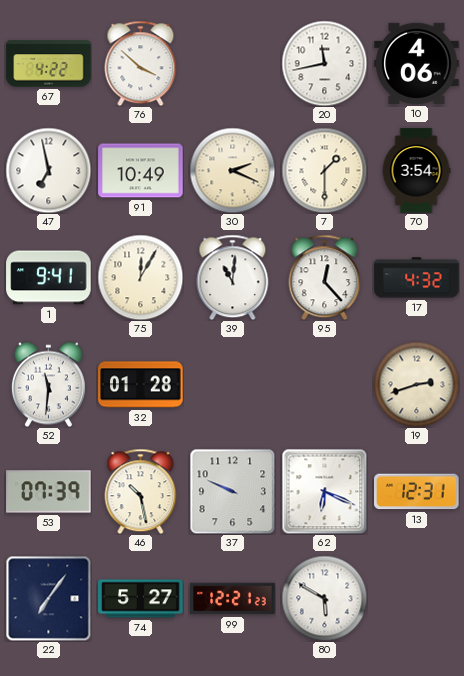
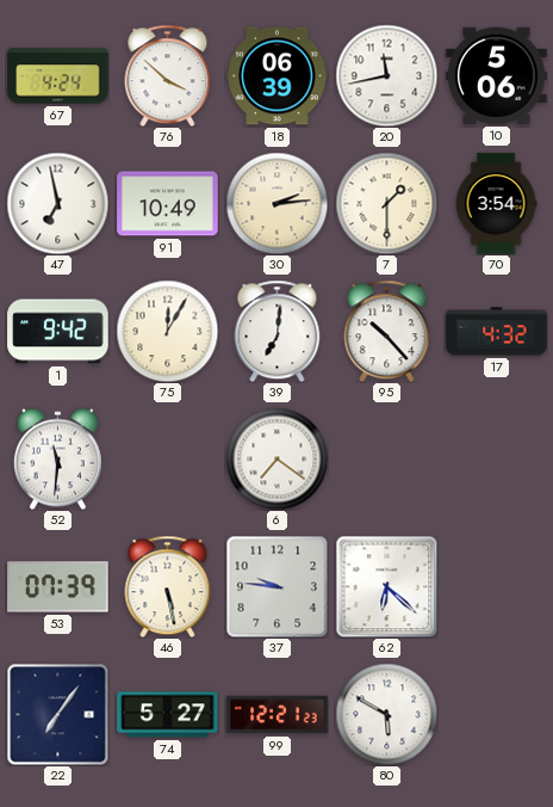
67: 4:22 -> 4:24
18: none -> 06:39
10: 4:06 -> 5:06
30: 2:19 -> 2:14
1: 9:41 -> 9:42
39: 11:01 -> 7:01
95: 12:23 -> 10:23
32: 01:28 -> none
6: none -> 7:21
19: 2:42 -> none
46: 10:28 -> 5:28
37: 9:49 -> 9:46
62: 6:19 -> 6:22
13: 12:31 -> none
